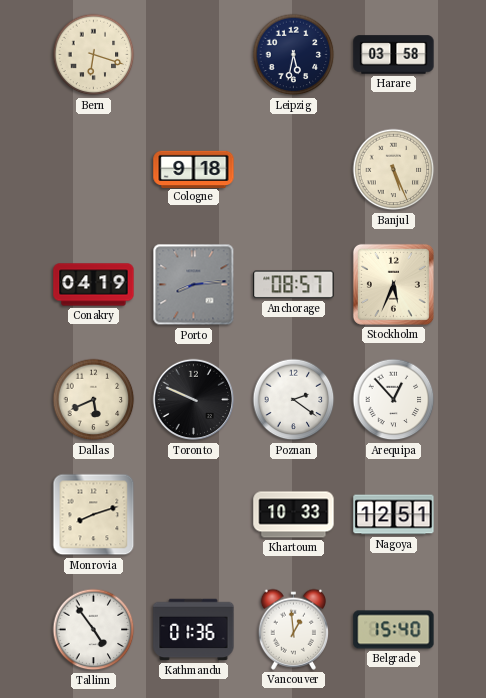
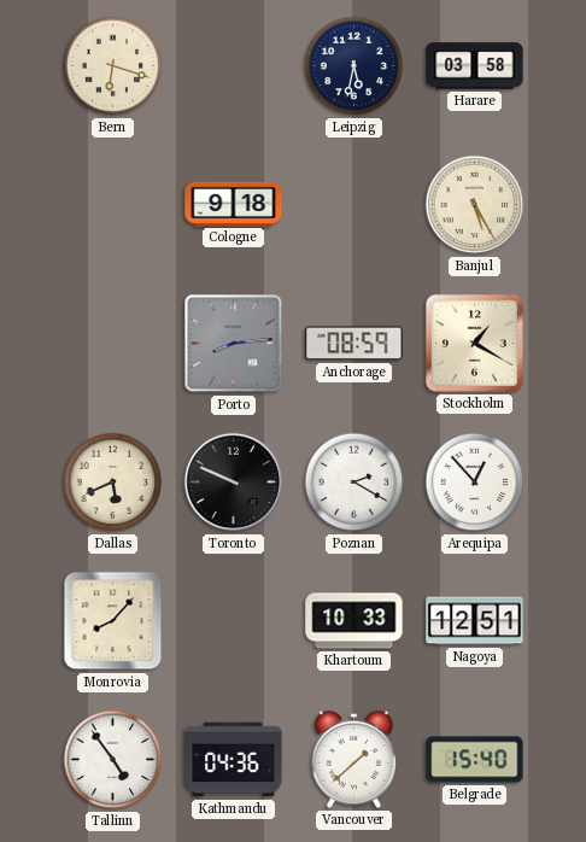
Banjul: 5:26 -> 5:25
Conakry: 04:19 -> none
Anchorage: 08:57 -> 08:59
Stockholm: 5:34 -> 1:20
Poznan: 2:21 -> 2:20
Monrovia: 8:12 -> 8:07
Kathmandu: 01:36 -> 04:36
Vancouver: 12:59 -> 1:38
